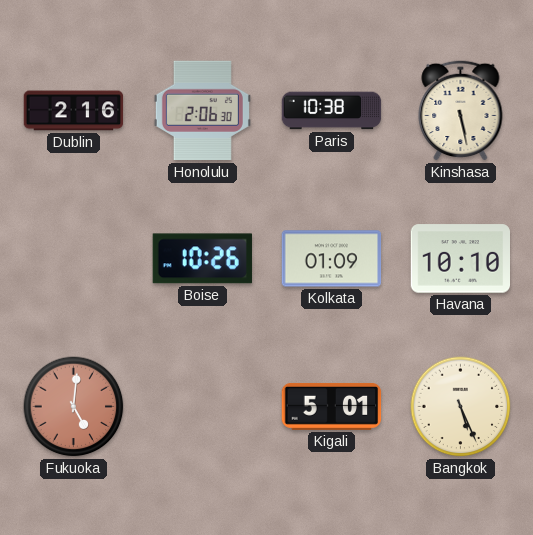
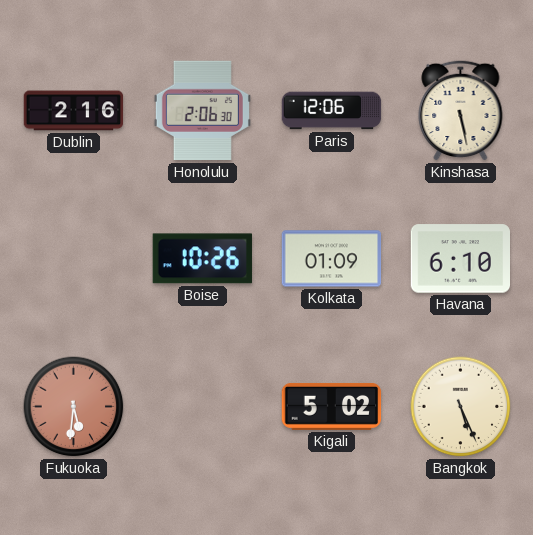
Paris: 10:38 -> 12:06
Havana: 10:10 -> 6:10
Fukuoka: 5:01 -> 5:31
Kigali: 5:01 -> 5:02
